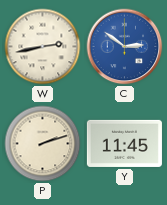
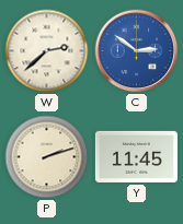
W: 2:43 -> 2:38
